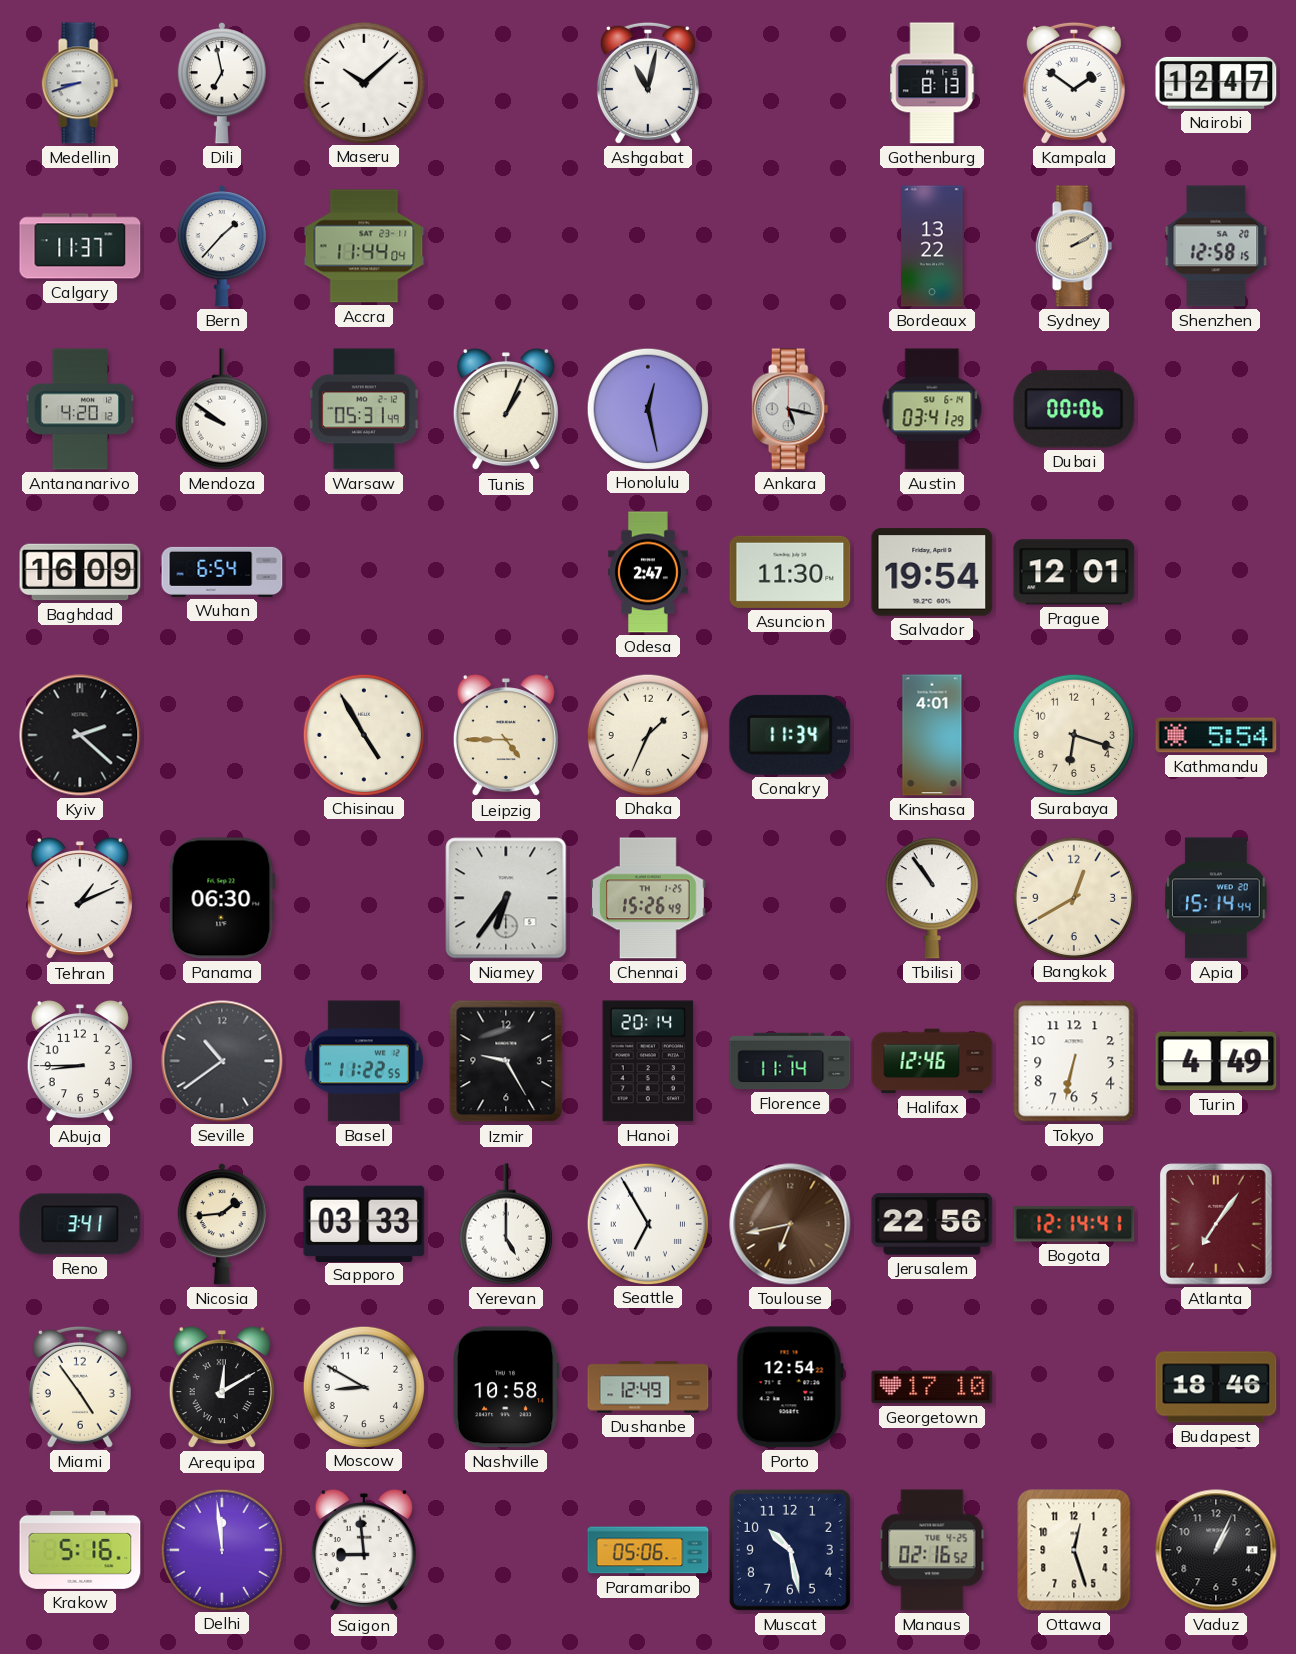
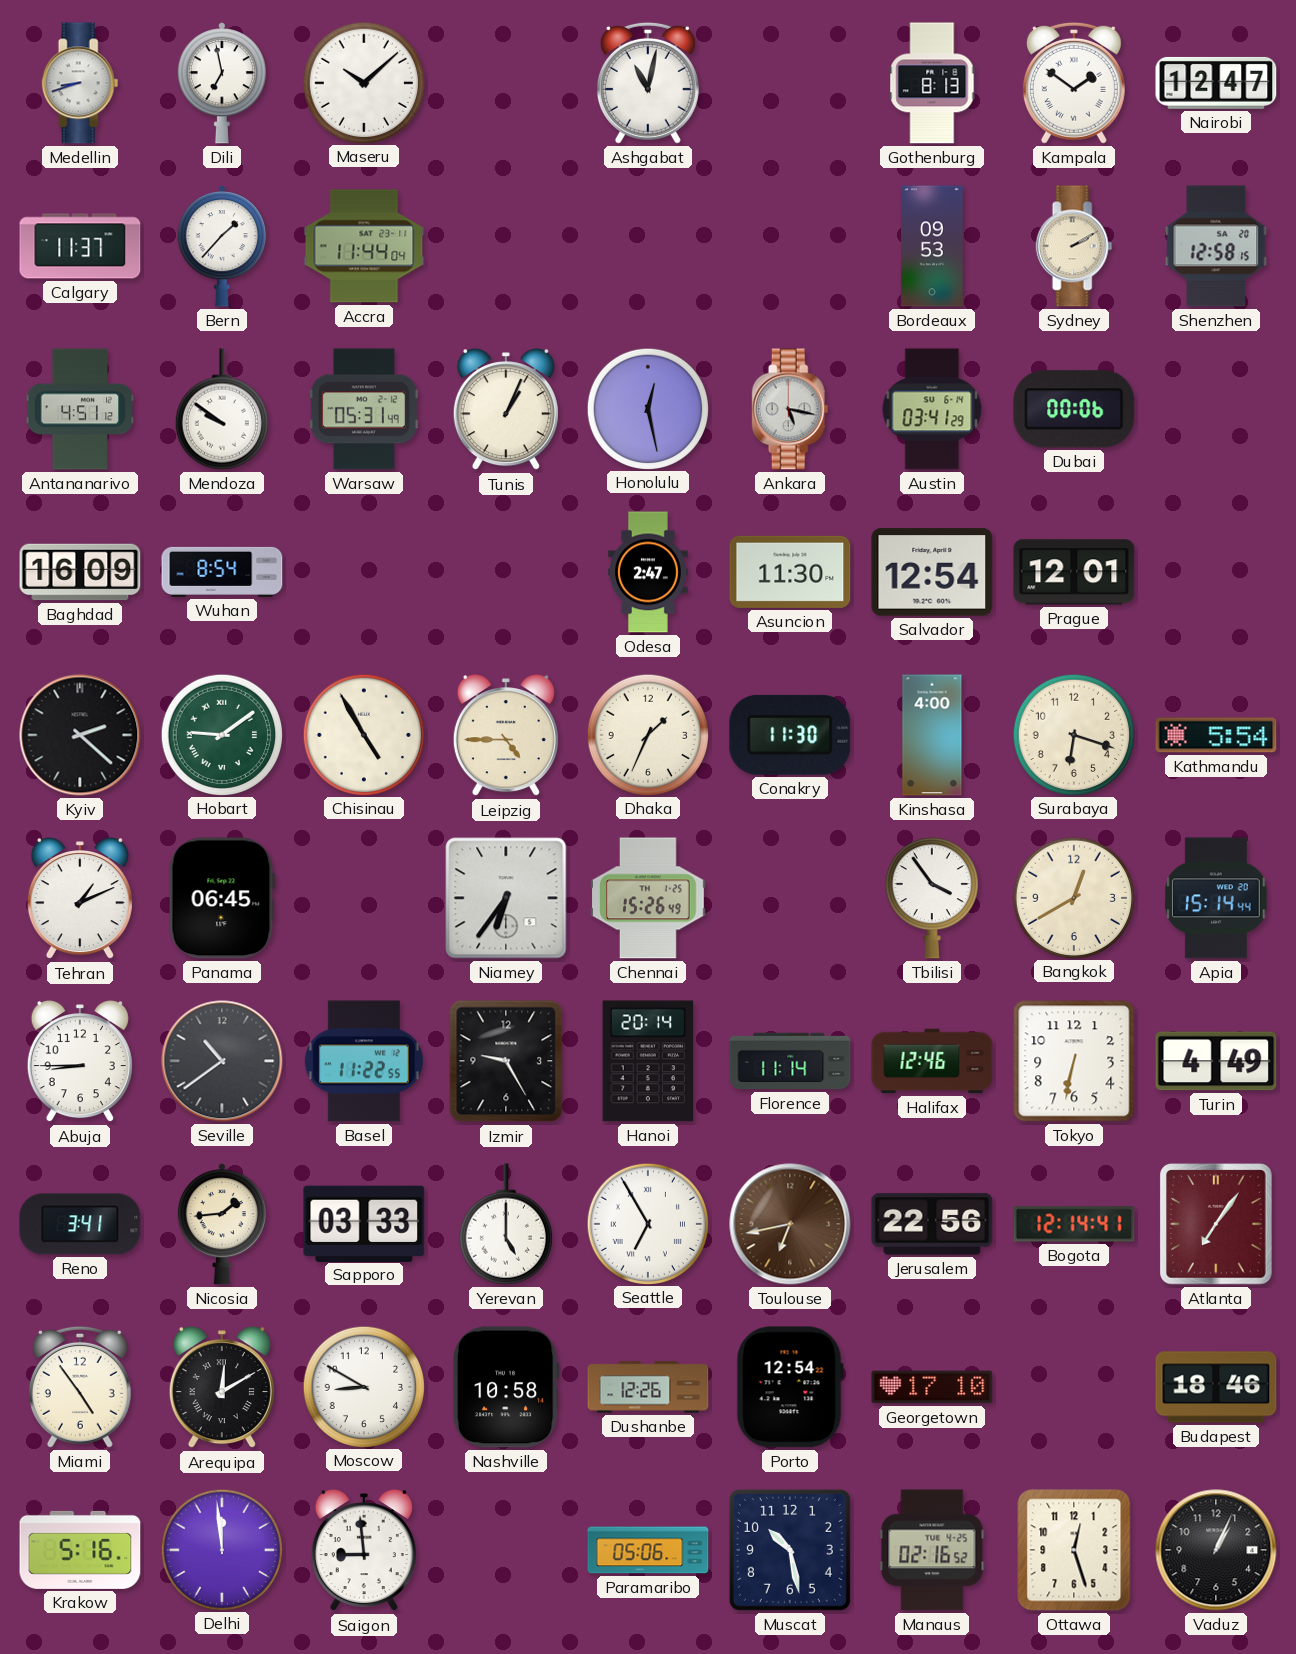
Bordeaux: 13:22 -> 09:53
Antananarivo: 4:20 -> 4:51
Wuhan: 6:54 -> 8:54
Salvador: 19:54 -> 12:54
Hobart: none -> 9:09
Conakry: 11:34 -> 11:30
Kinshasa: 4:01 -> 4:00
Panama: 06:30 -> 06:45
Tbilisi: 10:54 -> 3:54
Dushanbe: 12:49 -> 12:26
